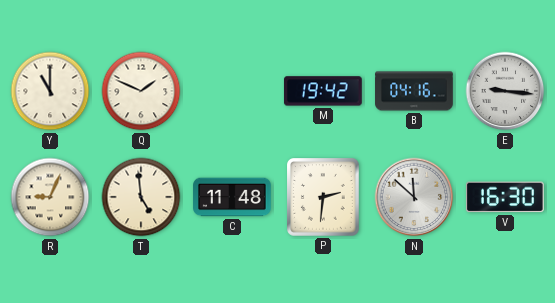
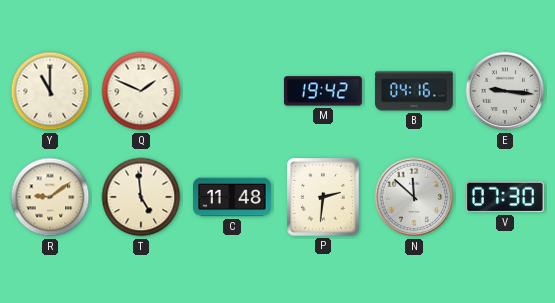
R: 9:04 -> 9:09
V: 16:30 -> 07:30
